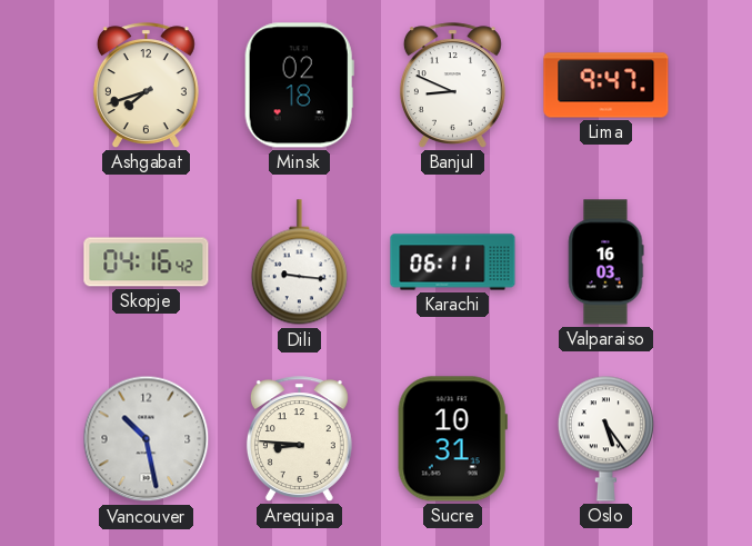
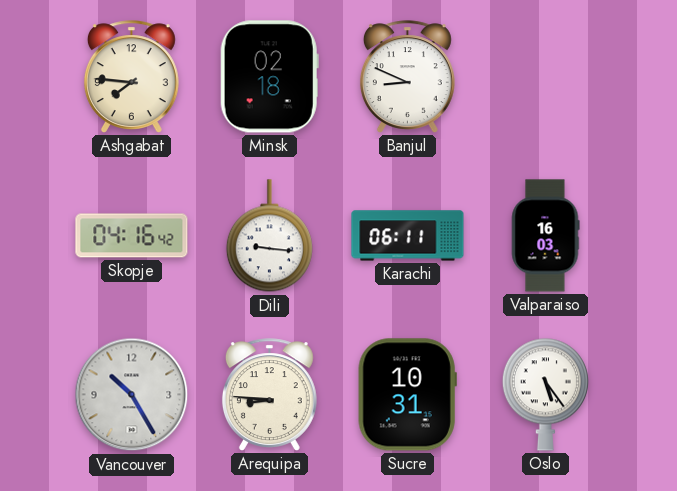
Ashgabat: 7:42 -> 7:46
Lima: 9:47 -> none
Vancouver: 10:28 -> 10:25
